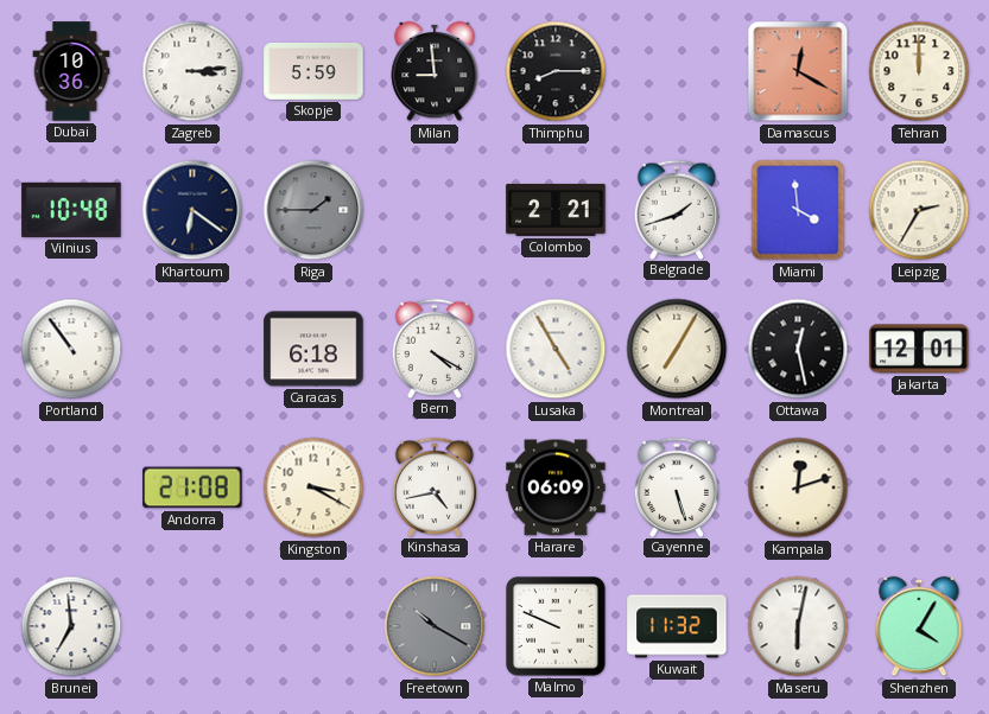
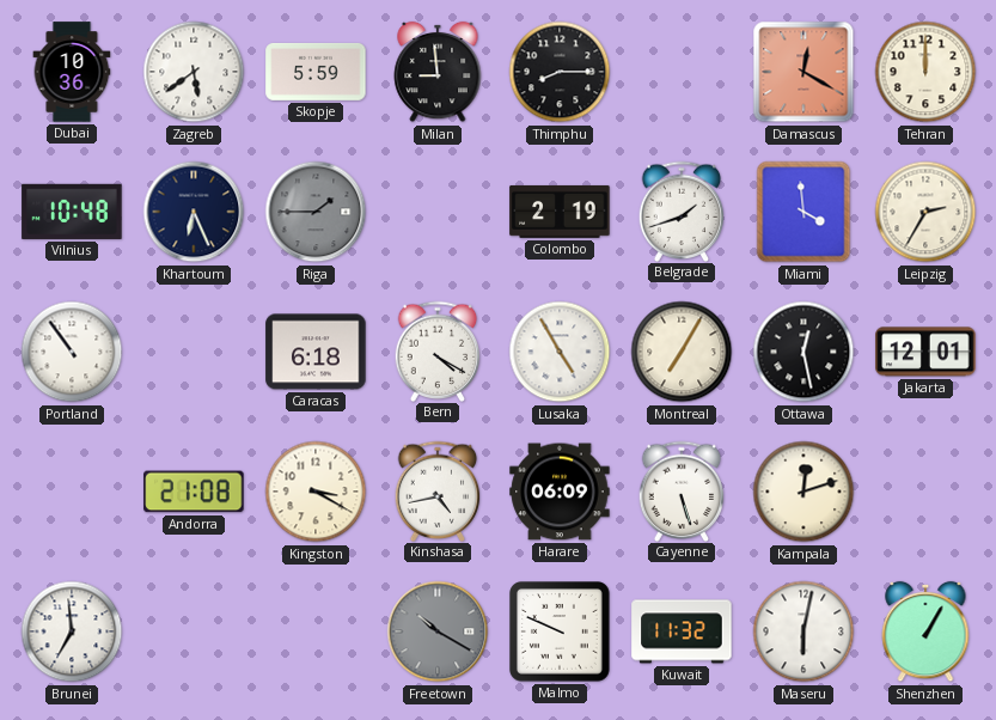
Zagreb: 3:14 -> 5:39
Khartoum: 6:21 -> 6:26
Colombo: 2:21 -> 2:19
Shenzhen: 4:05 -> 1:05
